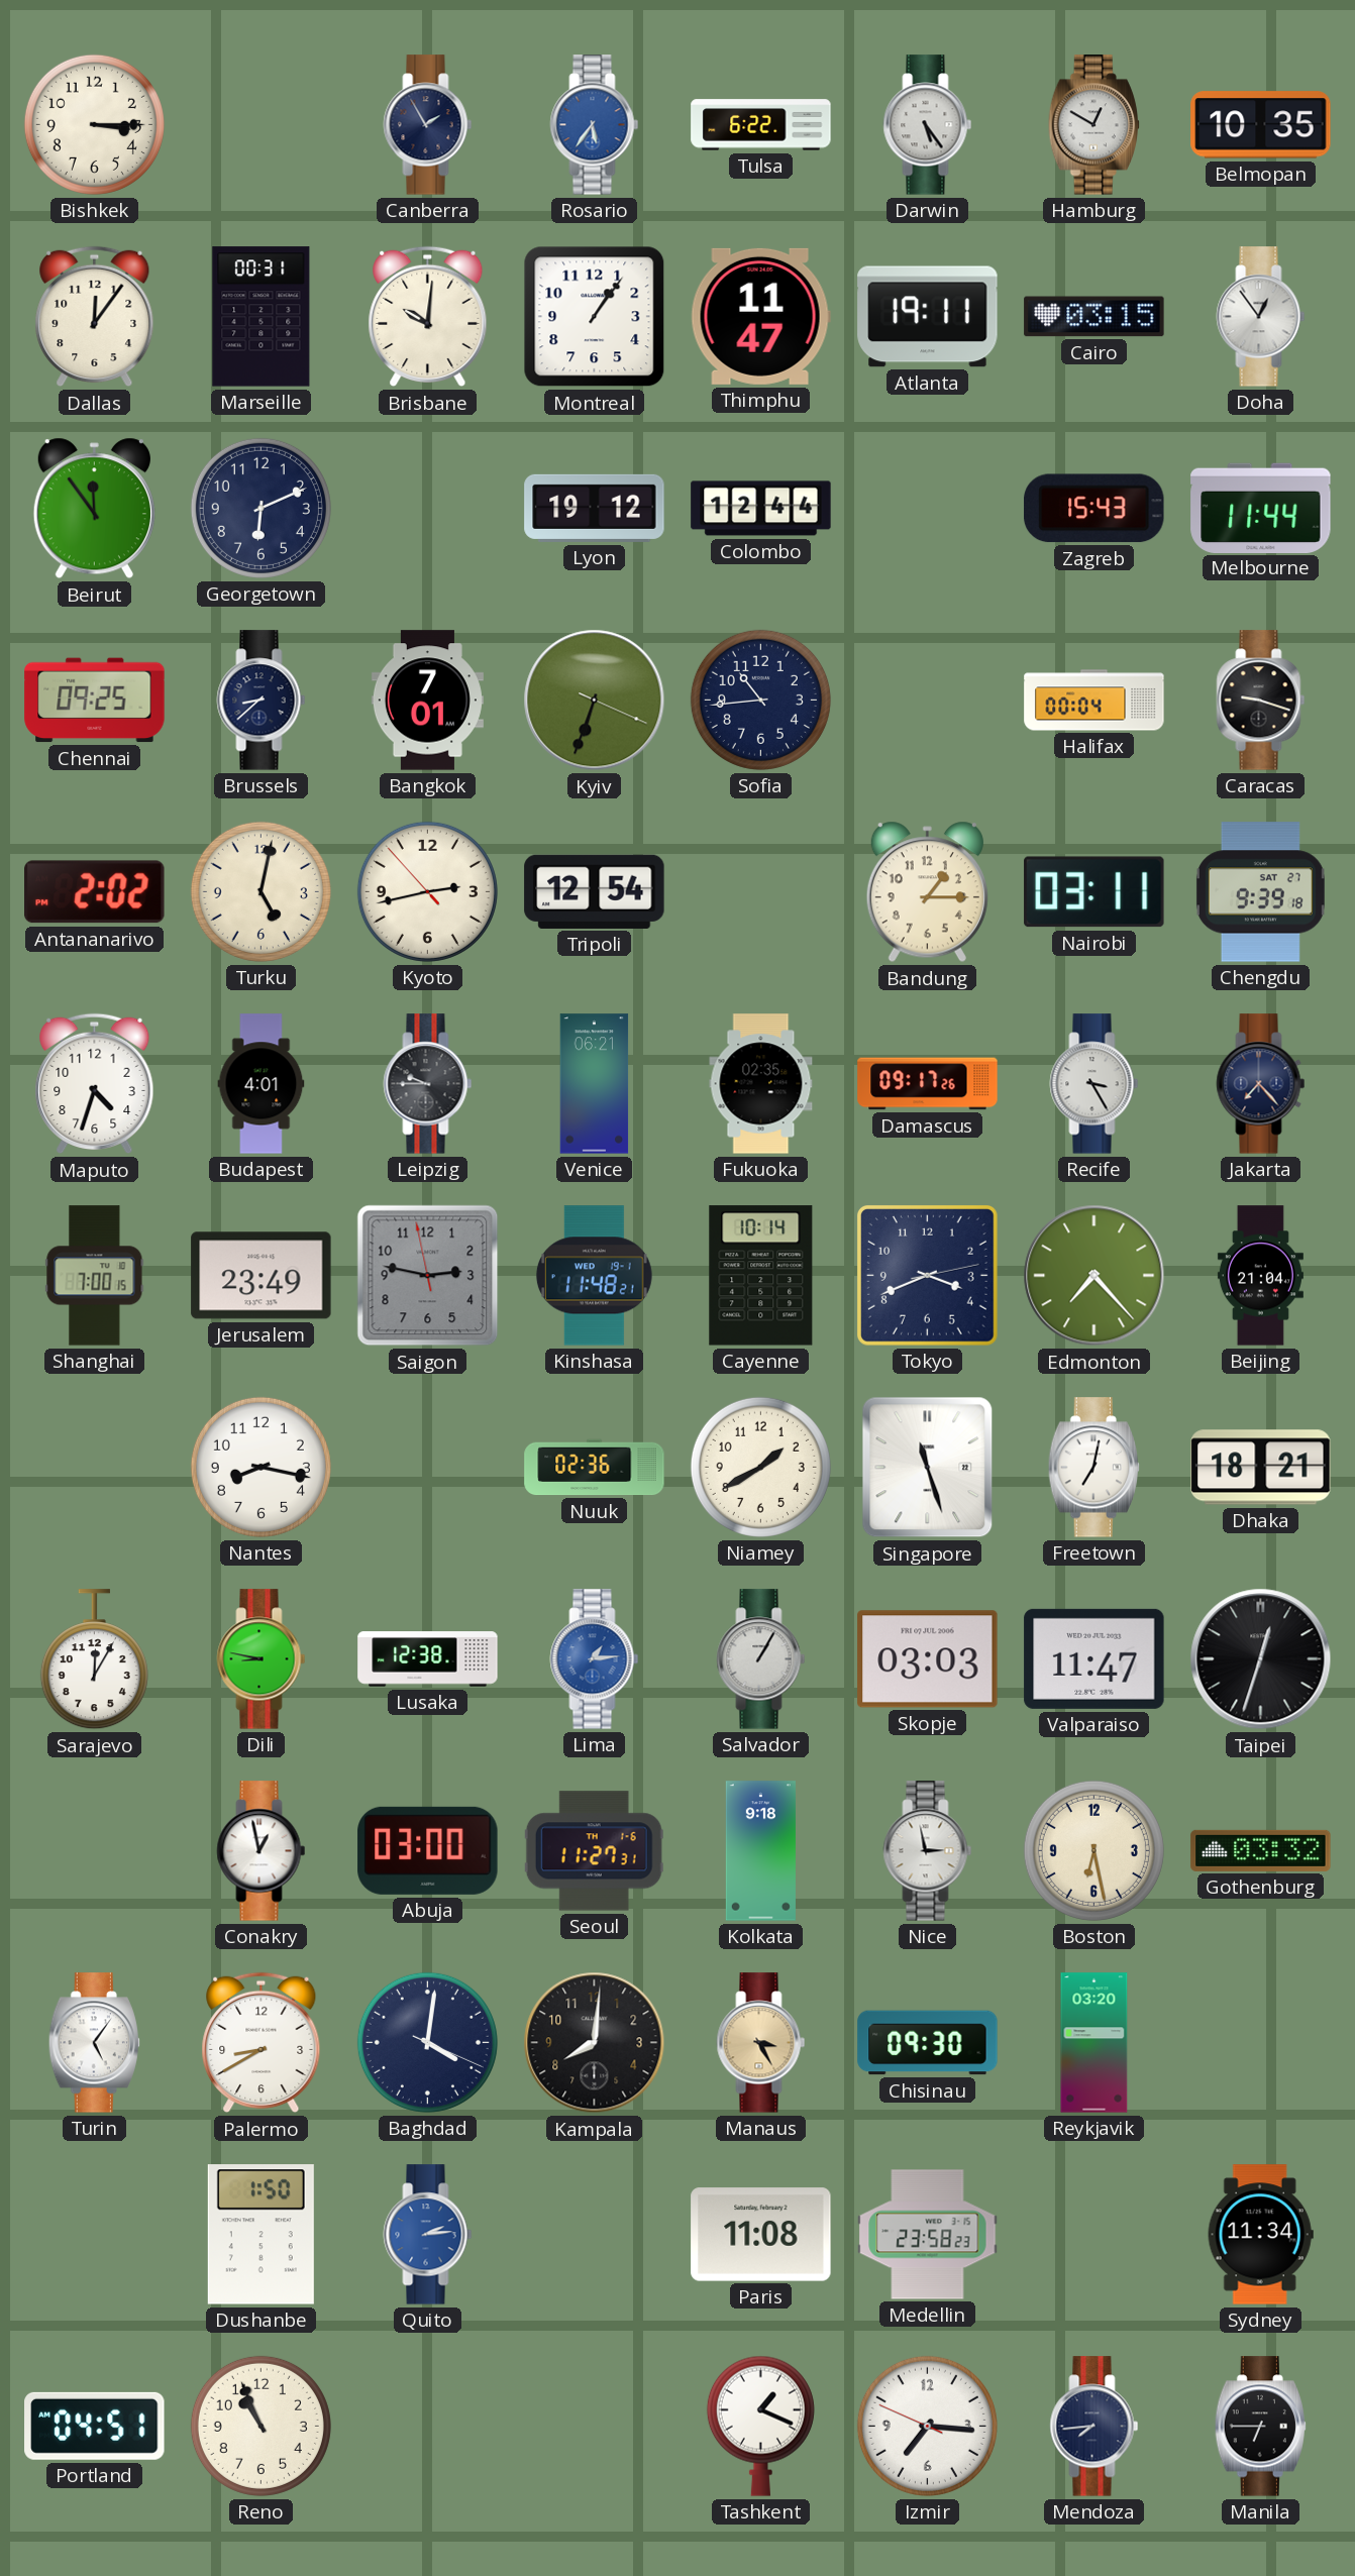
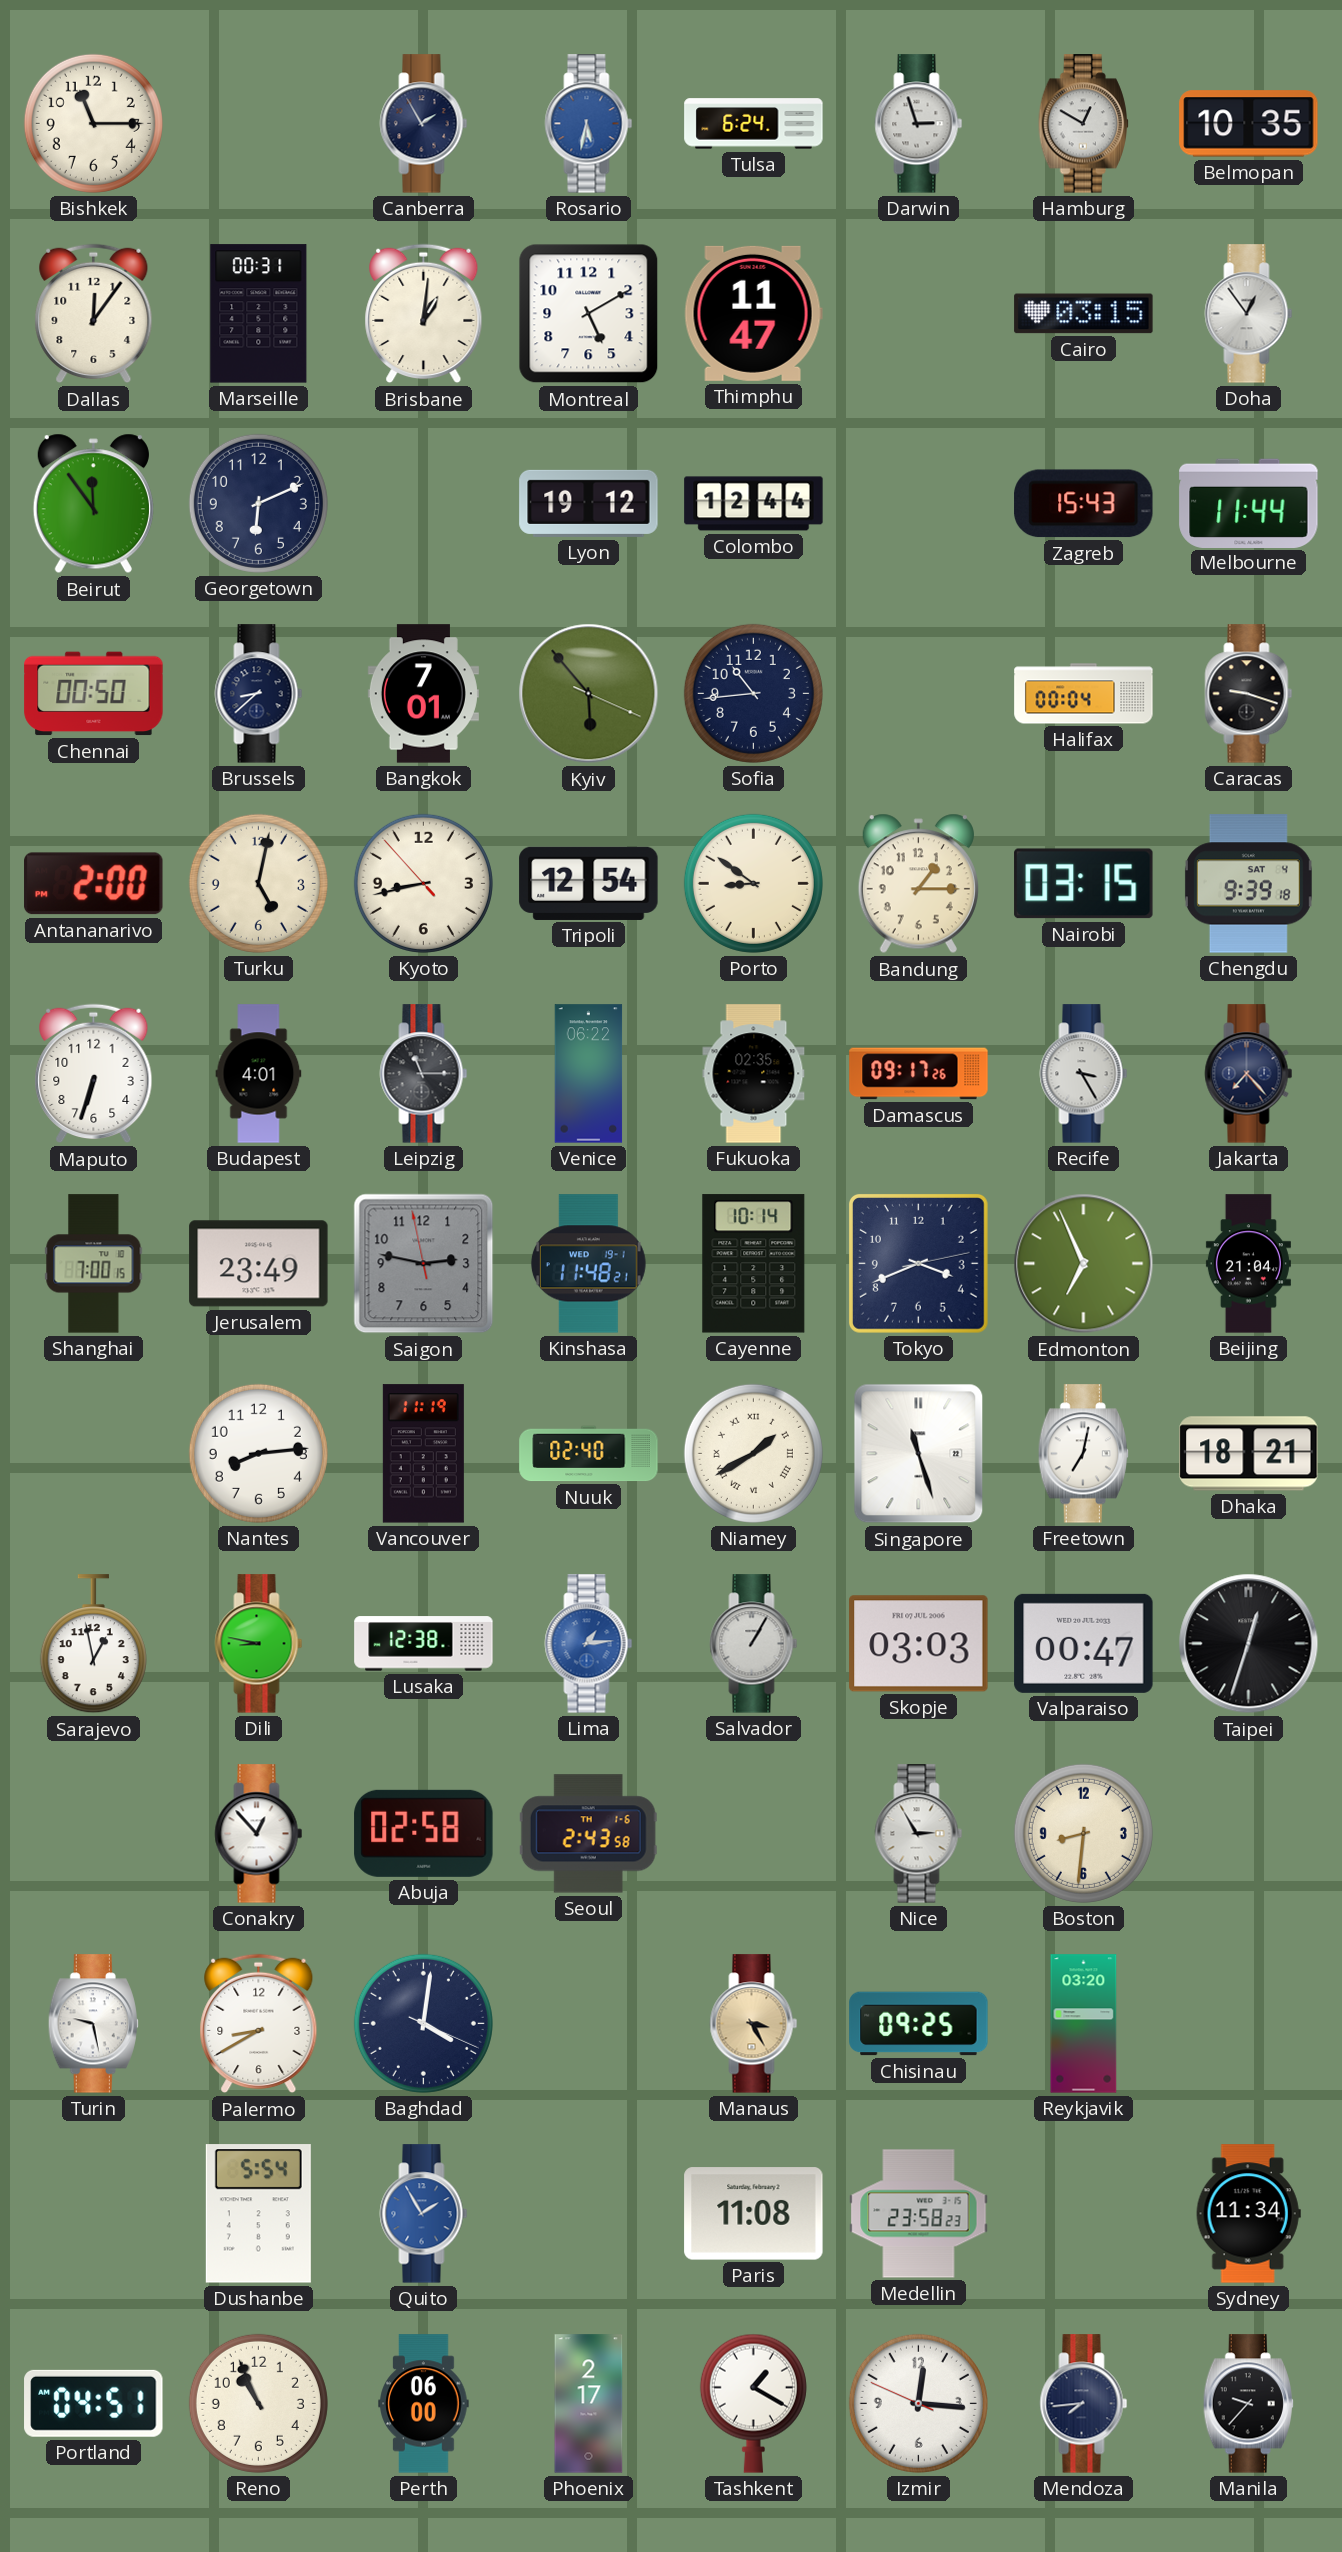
Bishkek: 3:15 -> 11:15
Rosario: 5:36 -> 5:32
Tulsa: 6:22 -> 6:24
Darwin: 5:24 -> 2:57
Brisbane: 10:01 -> 1:01
Montreal: 1:06 -> 5:10
Atlanta: 19:11 -> none
Chennai: 09:25 -> 00:50
Kyiv: 6:33 -> 5:53
Antananarivo: 2:02 -> 2:00
Kyoto: 2:42 -> 8:42
Porto: none -> 8:51
Nairobi: 03:11 -> 03:15
Chengdu date: SAT 27 -> SAT 4
Maputo: 4:33 -> 6:33
Leipzig: 9:45 -> 11:15
Venice: 06:21 -> 06:22
Edmonton: 7:23 -> 6:56
Nantes: 8:17 -> 8:14
Vancouver: none -> 11:19
Nuuk: 02:36 -> 02:40
Niamey numerals: Arabic -> Roman
Sarajevo: 12:05 -> 12:58
Valparaiso: 11:47 -> 00:47
Conakry: 12:58 -> 12:53
Abuja: 03:00 -> 02:58
Seoul: 11:27 -> 2:43
Kolkata: 9:18 -> none
Nice: 2:58 -> 2:55
Boston: 6:28 -> 8:31
Gothenburg: 03:32 -> none
Turin: 5:06 -> 9:28
Kampala: 8:01 -> none
Chisinau: 09:30 -> 09:25
Dushanbe: 1:50 -> 5:54
Quito: 2:14 -> 1:55
Perth: none -> 06:00
Phoenix: none -> 2:17
Tashkent: 1:19 -> 1:20
Izmir: 7:15 -> 12:15
Manila: 6:45 -> 9:37
